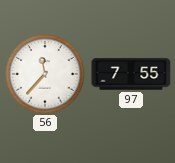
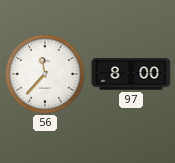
97: 7:55 -> 8:00
